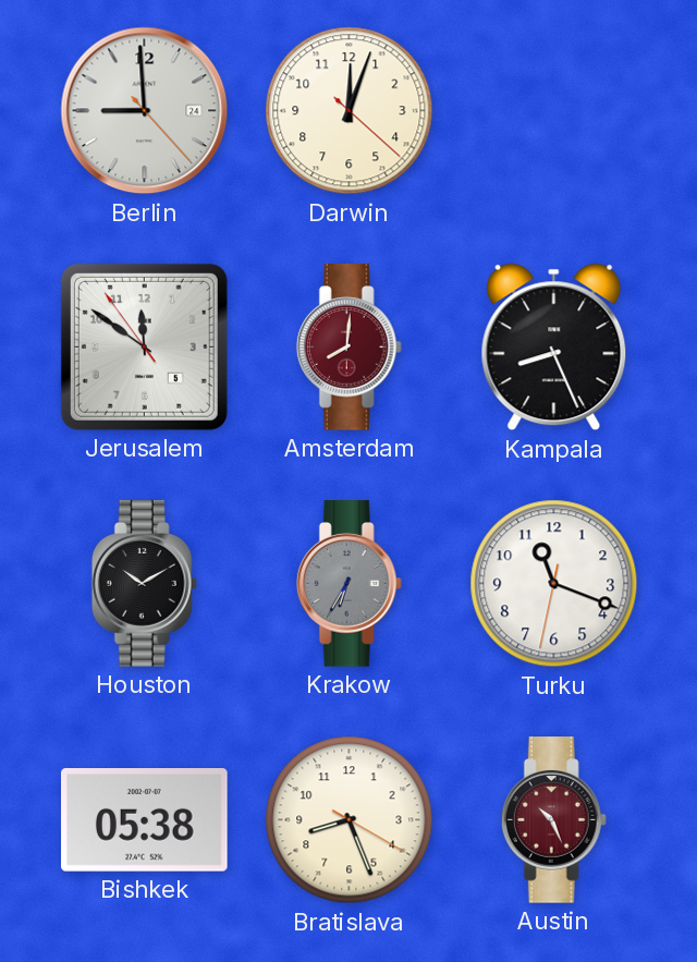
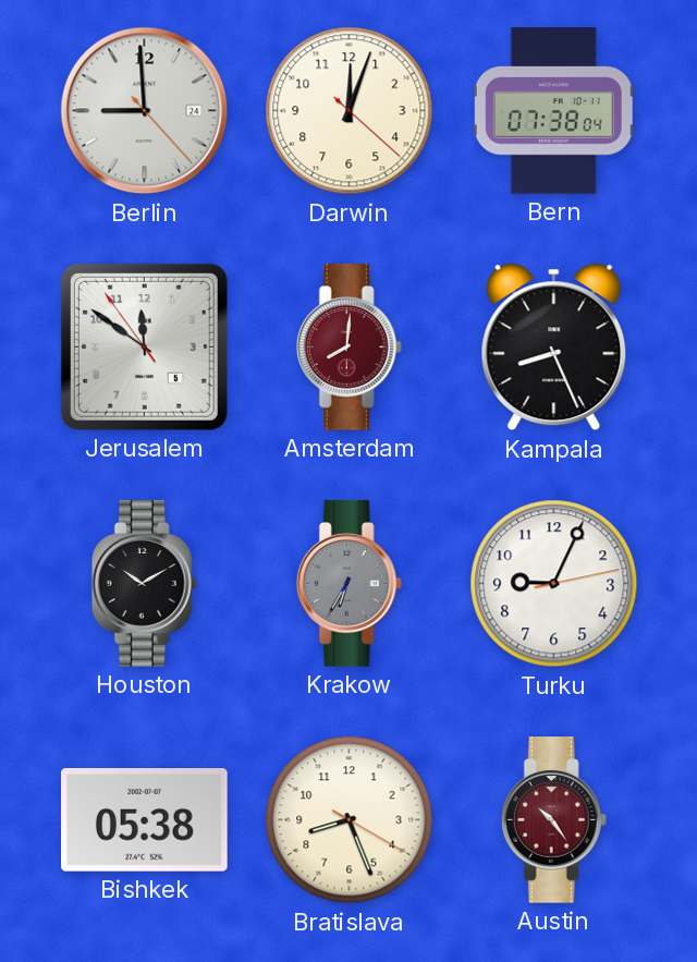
Bern: none -> 07:38
Turku: 11:18 -> 9:04
Austin: 10:26 -> 10:24
